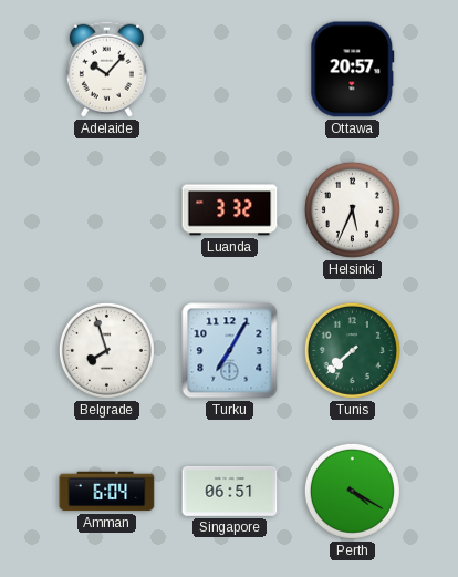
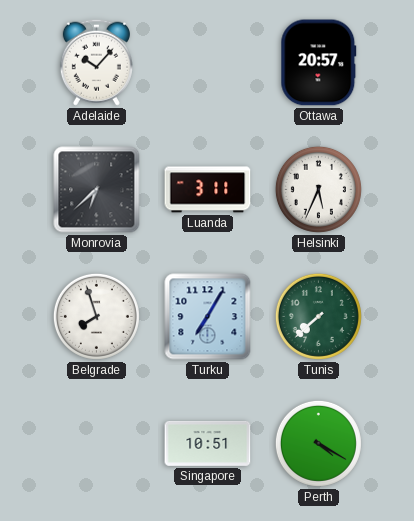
Monrovia: none -> 6:38
Luanda: 3:32 -> 3:11
Amman: 6:04 -> none
Singapore: 06:51 -> 10:51
